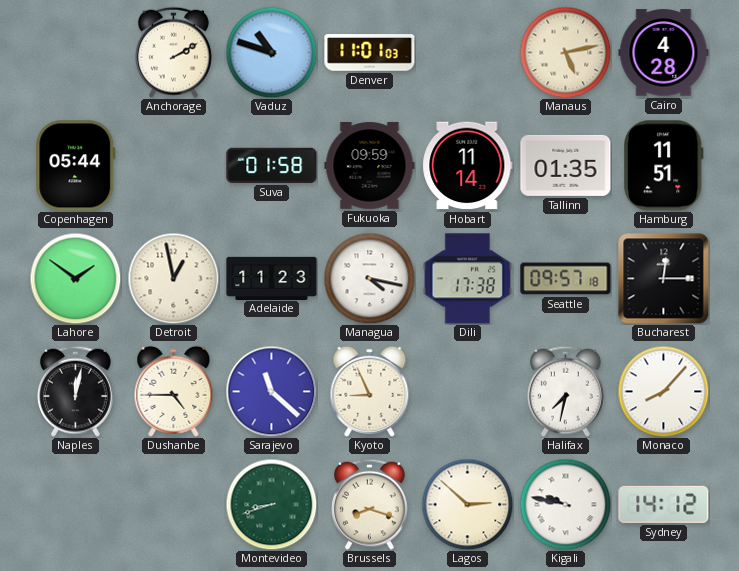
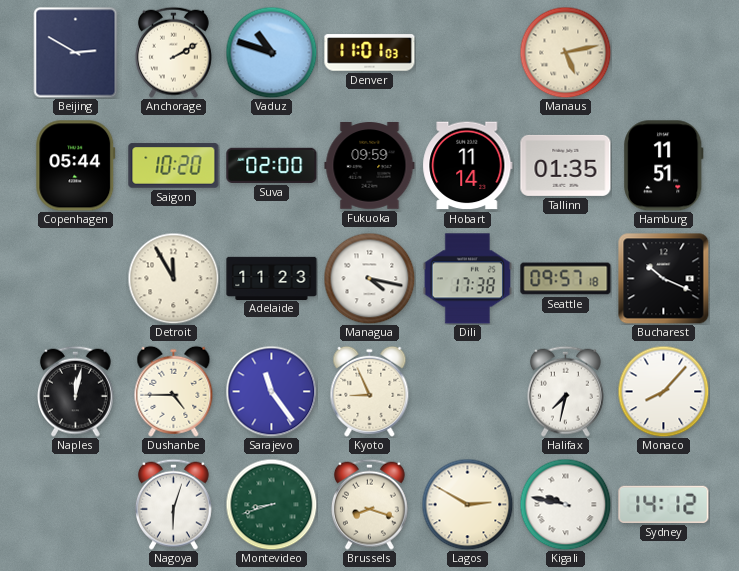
Beijing: none -> 2:50
Cairo: 4:28 -> none
Saigon: none -> 10:20
Suva: 01:58 -> 02:00
Lahore: 1:51 -> none
Detroit: 12:58 -> 11:55
Bucharest: 12:15 -> 10:19
Sarajevo: 11:22 -> 11:24
Nagoya: none -> 6:03
Lagos: 2:52 -> 2:50
